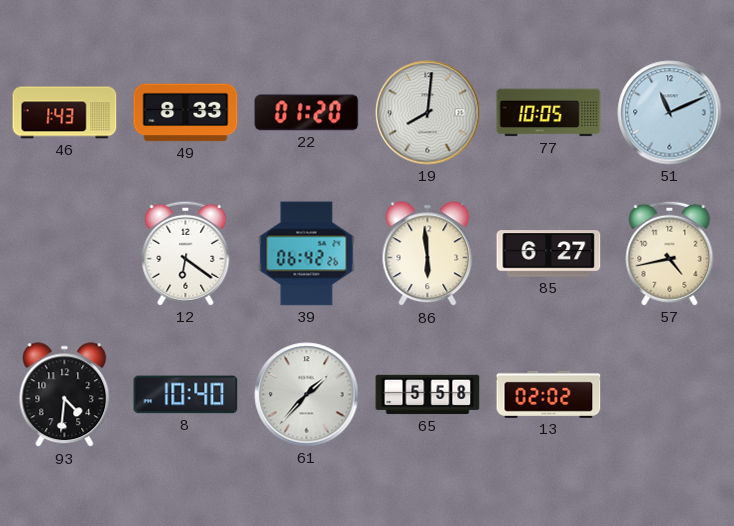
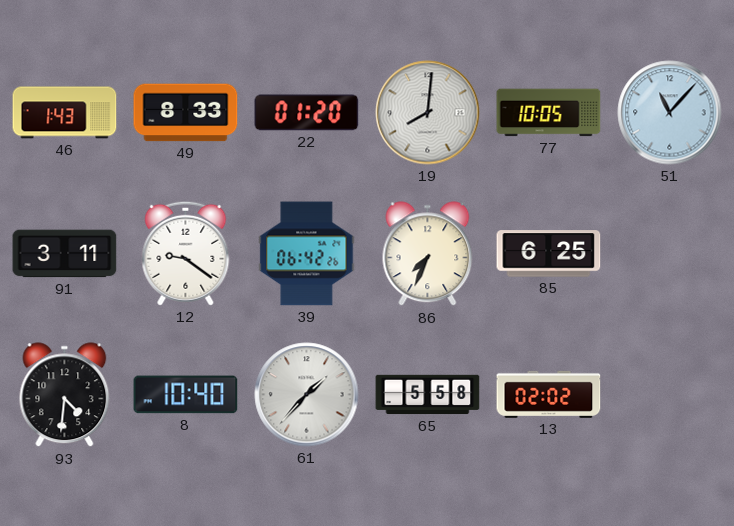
51: 11:11 -> 11:07
91: none -> 3:11
12: 6:21 -> 9:21
86: 5:59 -> 7:34
85: 6:27 -> 6:25
57: 4:43 -> none
